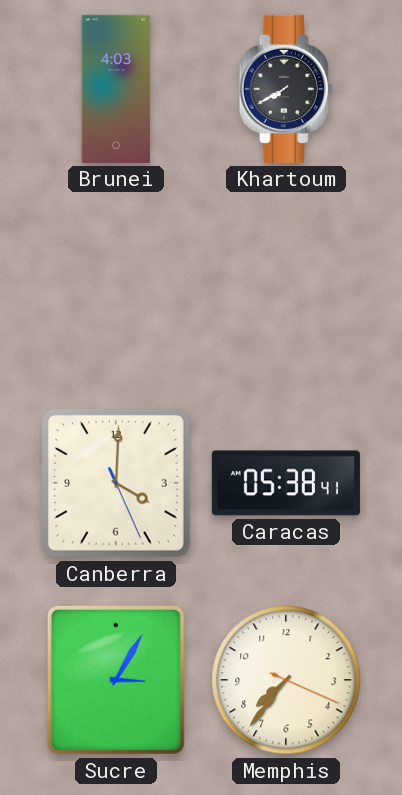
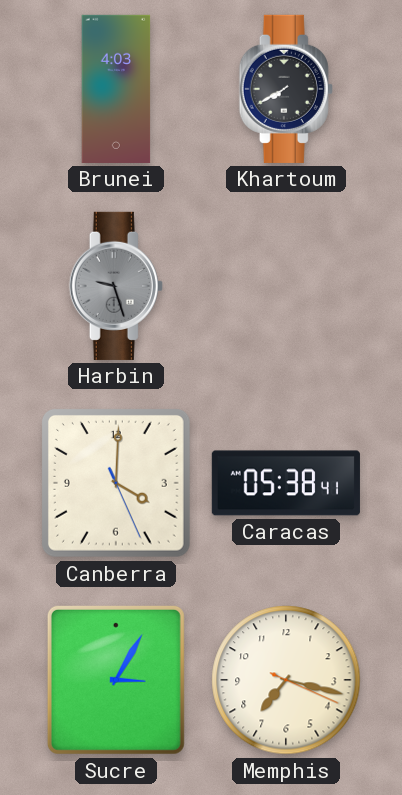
Harbin: none -> 9:27
Memphis: 7:36 -> 7:17
